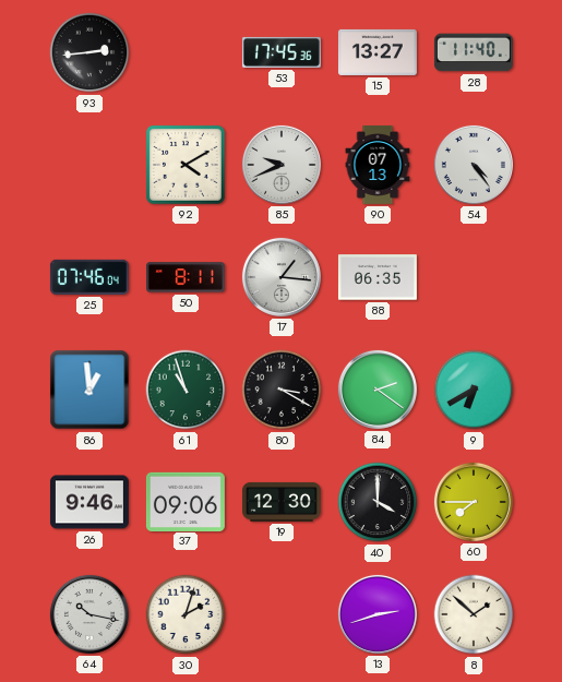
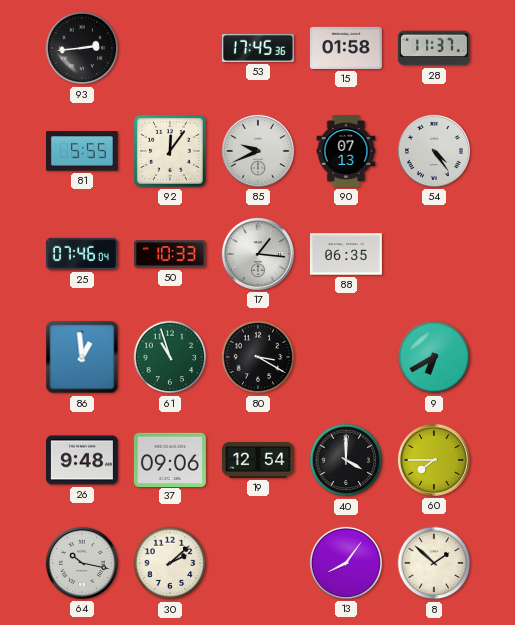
15: 13:27 -> 01:58
28: 11:40 -> 11:37
81: none -> 5:55
92: 4:10 -> 12:06
50: 8:11 -> 10:33
84: 2:21 -> none
26: 9:46 -> 9:48
19: 12:30 -> 12:54
30: 2:03 -> 2:08
13: 2:42 -> 8:06
